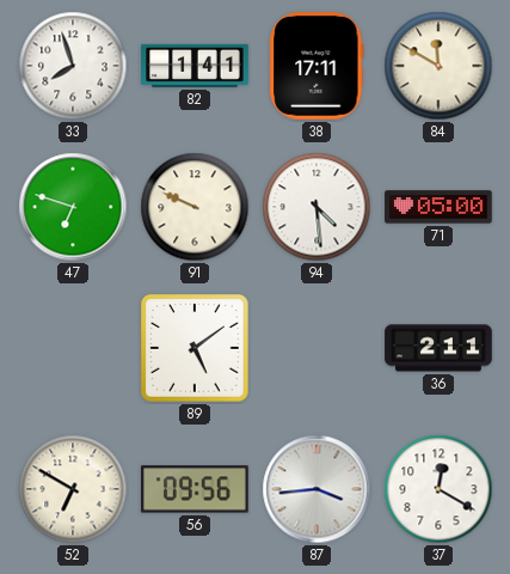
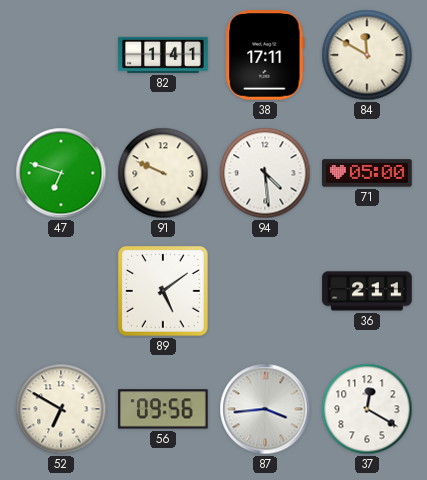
33: 7:57 -> none
